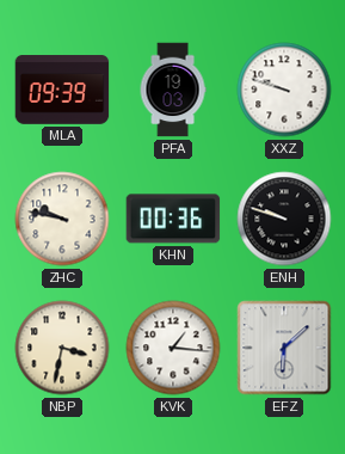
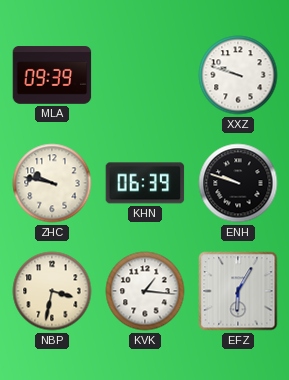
PFA: 19:03 -> none
KHN: 00:36 -> 06:39
EFZ: 6:08 -> 6:05
